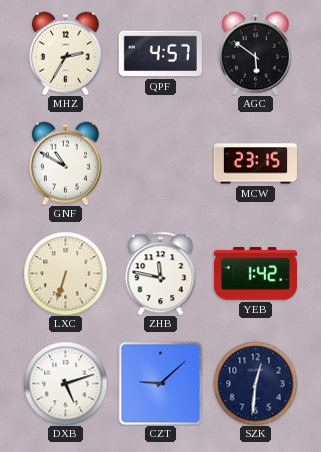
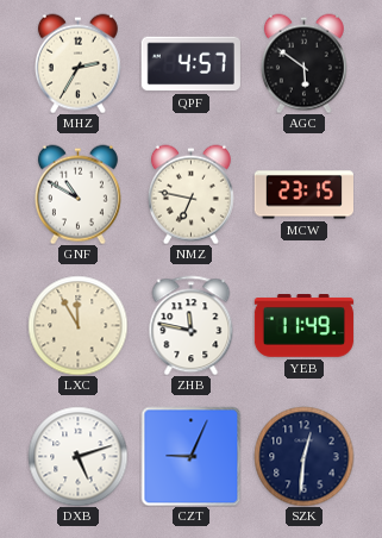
NMZ: none -> 6:47
LXC: 6:33 -> 11:55
YEB: 1:42 -> 11:49
CZT: 9:08 -> 9:04
